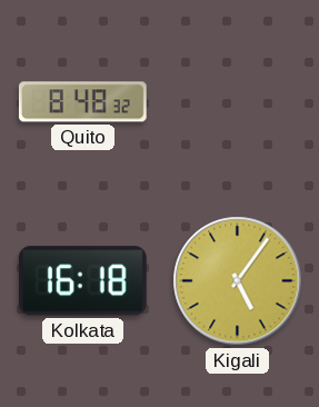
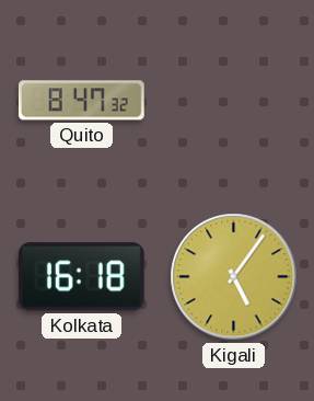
Quito: 8:48 -> 8:47
